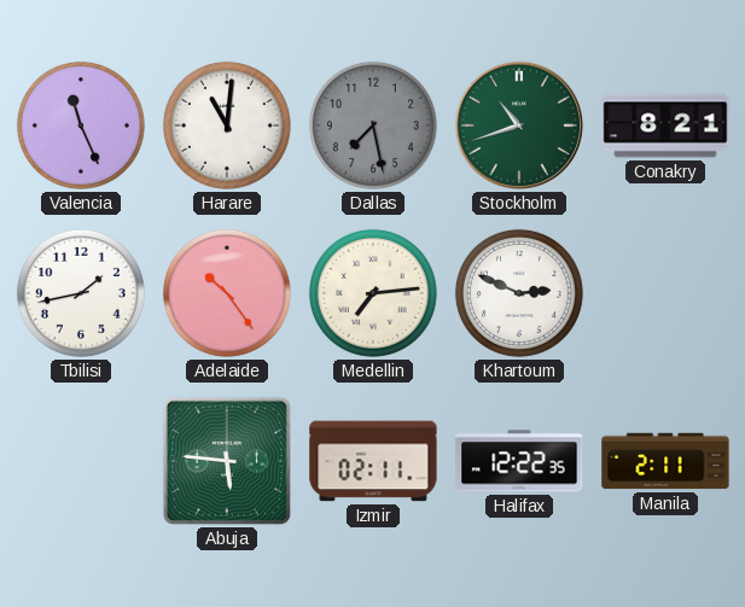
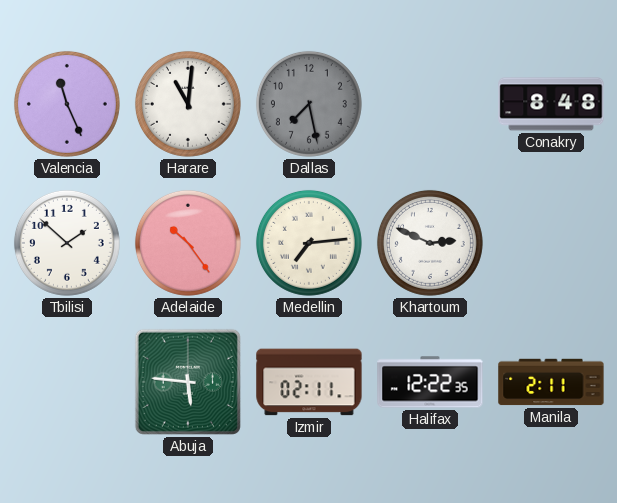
Stockholm: 10:42 -> none
Conakry: 8:21 -> 8:48
Tbilisi: 1:43 -> 1:52
